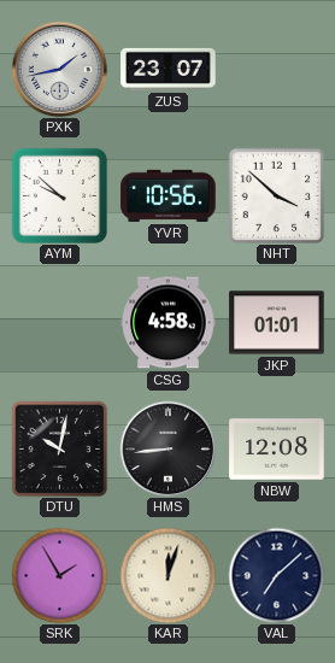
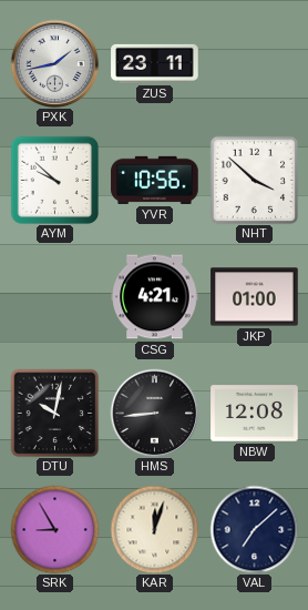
ZUS: 23:07 -> 23:11
CSG: 4:58 -> 4:21
JKP: 01:01 -> 01:00
SRK: 1:55 -> 8:55
